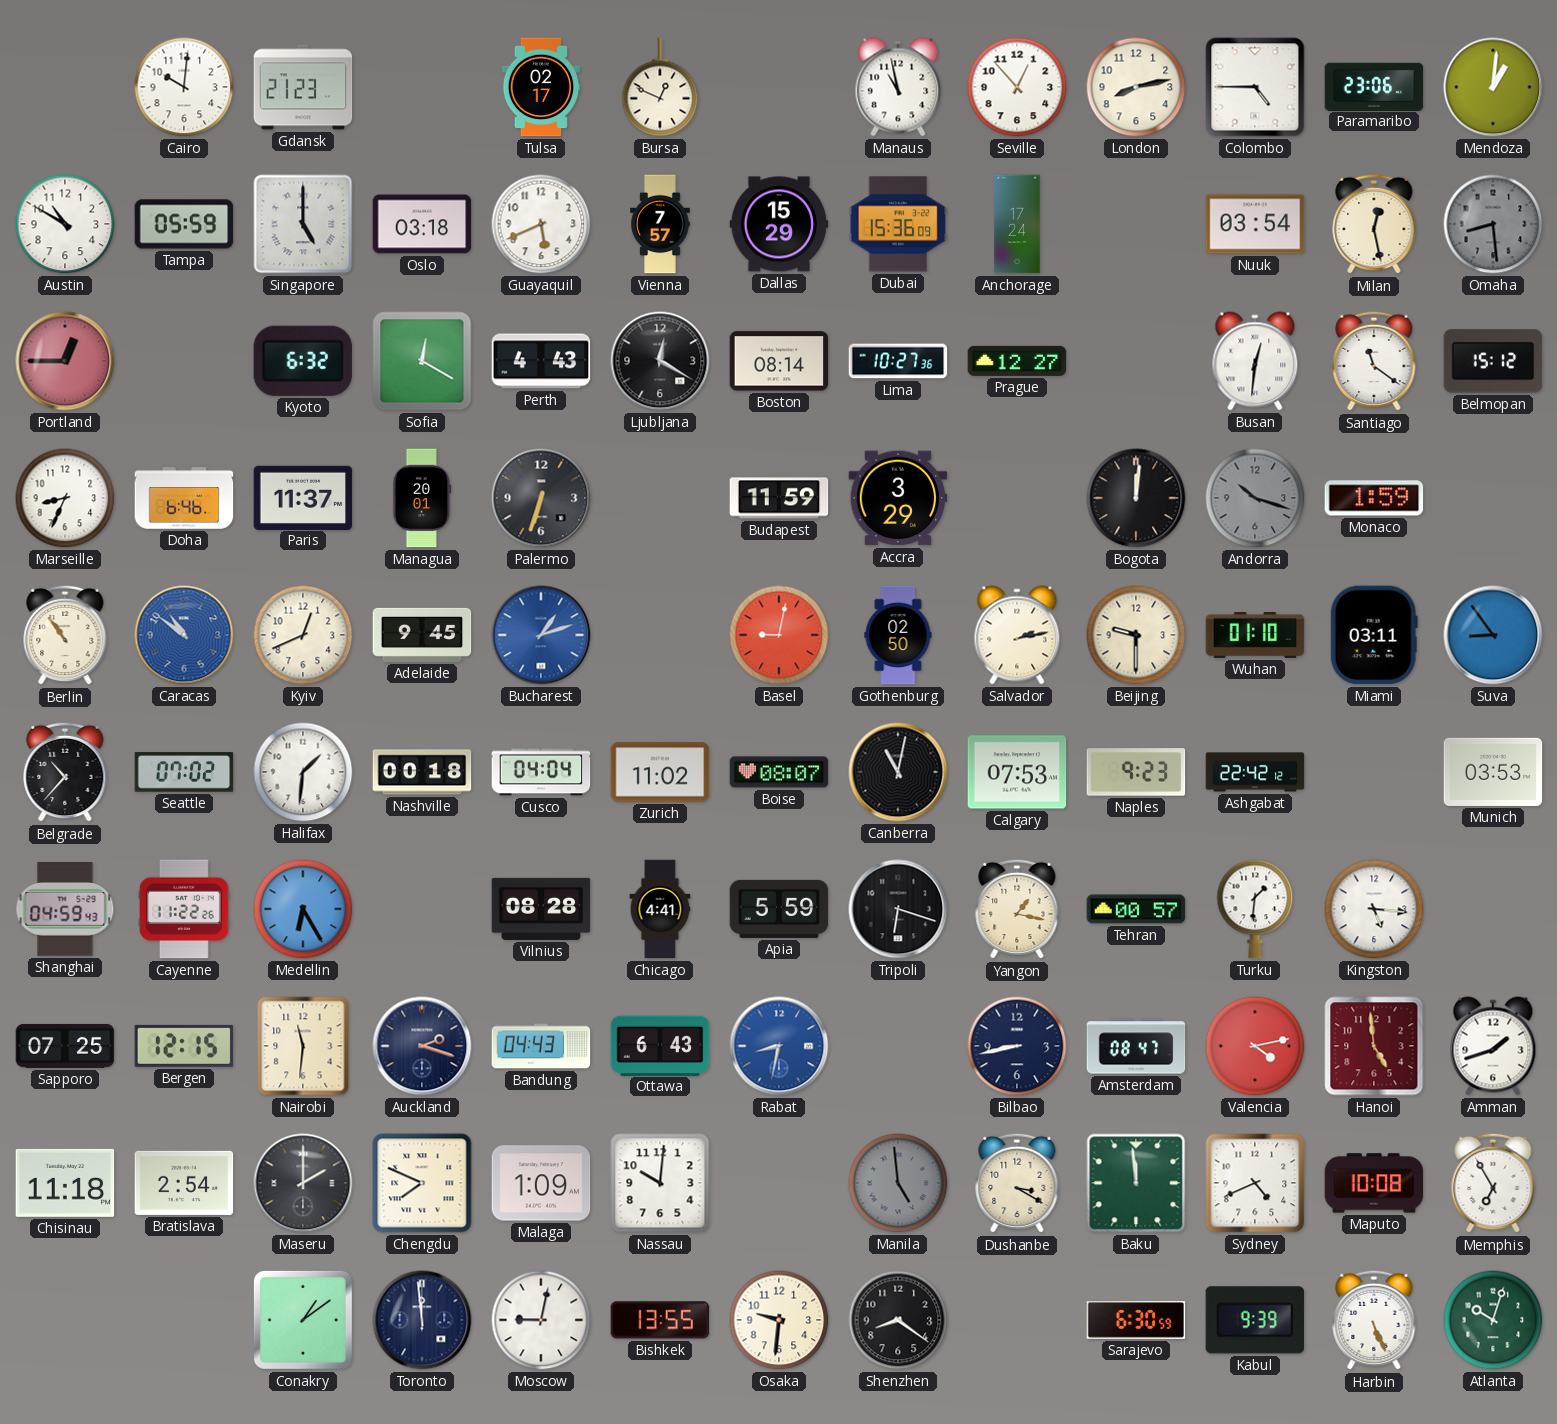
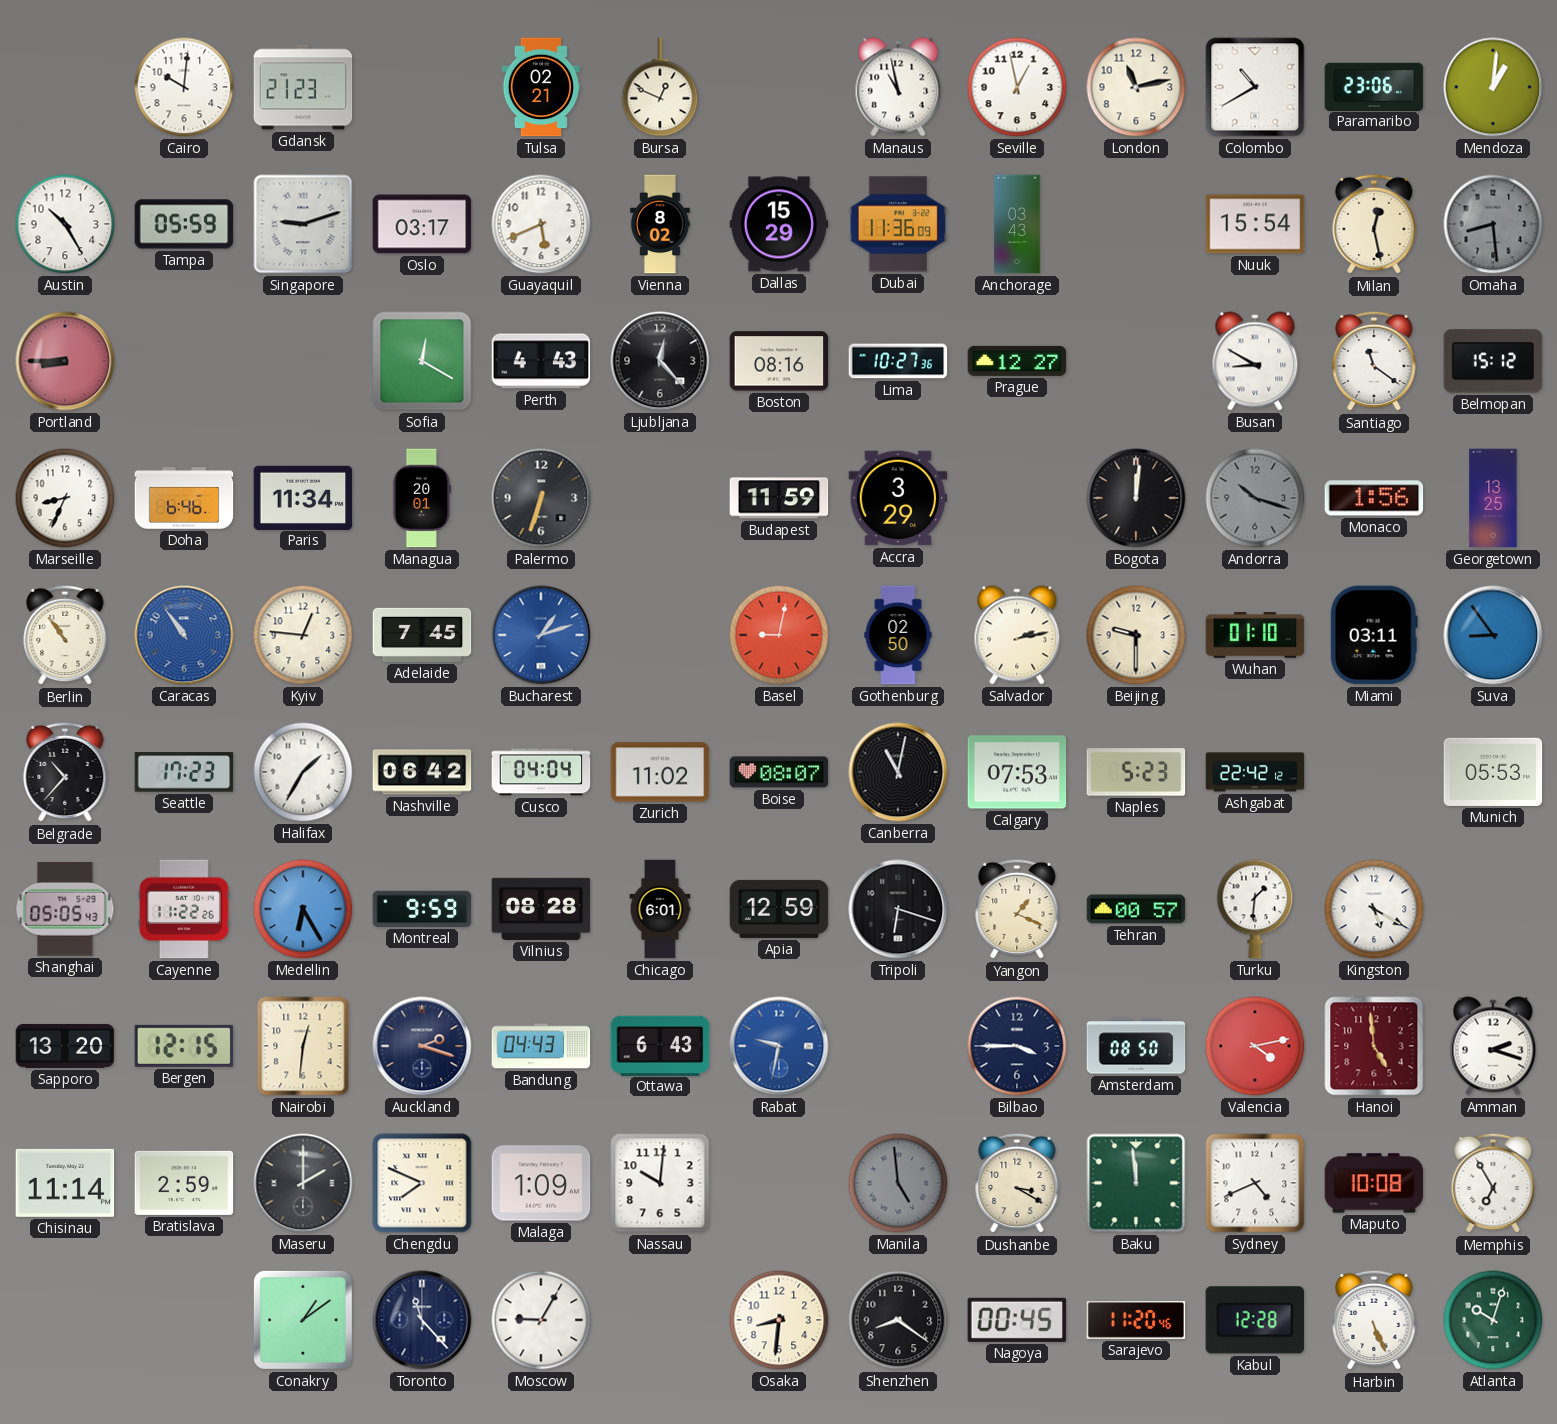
Tulsa: 02:17 -> 02:21
Seville: 12:53 -> 12:58
London: 8:13 -> 11:13
Colombo: 4:45 -> 10:40
Austin: 10:50 -> 10:25
Singapore: 5:00 -> 9:12
Oslo: 03:18 -> 03:17
Vienna: 7:57 -> 8:02
Dubai: 15:36 -> 11:36
Anchorage: 17:24 -> 03:43
Nuuk: 03:54 -> 15:54
Portland: 12:45 -> 8:45
Kyoto: 6:32 -> none
Ljubljana: 12:20 -> 12:23
Boston: 08:14 -> 08:16
Busan: 12:31 -> 8:50
Paris: 11:37 -> 11:34
Monaco: 1:59 -> 1:56
Georgetown: none -> 13:25
Caracas: 10:51 -> 10:54
Kyiv: 12:41 -> 12:46
Adelaide: 9:45 -> 7:45
Seattle: 07:02 -> 17:23
Halifax: 1:31 -> 1:35
Nashville: 00:18 -> 06:42
Naples: 9:23 -> 5:23
Munich: 03:53 -> 05:53
Shanghai: 04:59 -> 05:05
Montreal: none -> 9:59
Chicago: 4:41 -> 6:01
Apia: 5:59 -> 12:59
Yangon: 1:17 -> 1:19
Kingston: 5:16 -> 5:20
Sapporo: 07:25 -> 13:20
Nairobi: 11:31 -> 12:31
Rabat: 8:32 -> 9:32
Bilbao: 8:43 -> 3:45
Amsterdam: 08:47 -> 08:50
Amman: 1:42 -> 2:18
Chisinau: 11:18 -> 11:14
Bratislava: 2:54 -> 2:59
Toronto: 11:59 -> 11:23
Moscow: 9:02 -> 9:05
Bishkek: 13:55 -> none
Osaka: 9:31 -> 8:31
Nagoya: none -> 00:45
Sarajevo: 6:30 -> 11:20
Kabul: 9:39 -> 12:28
